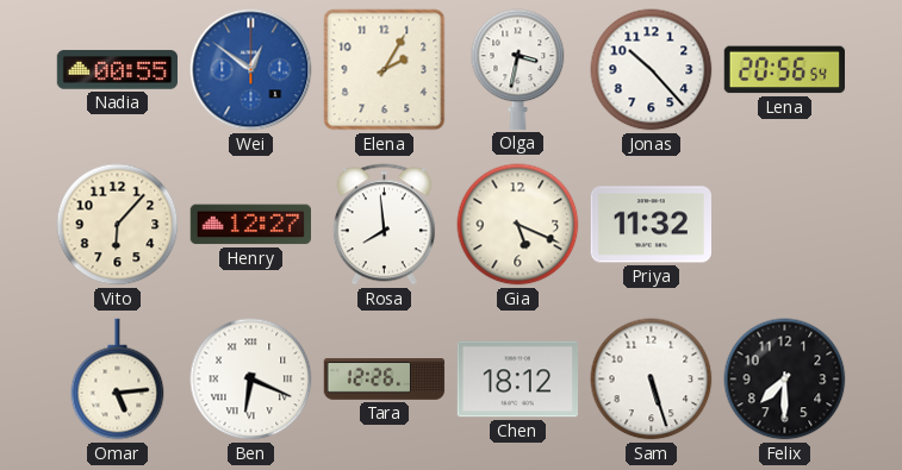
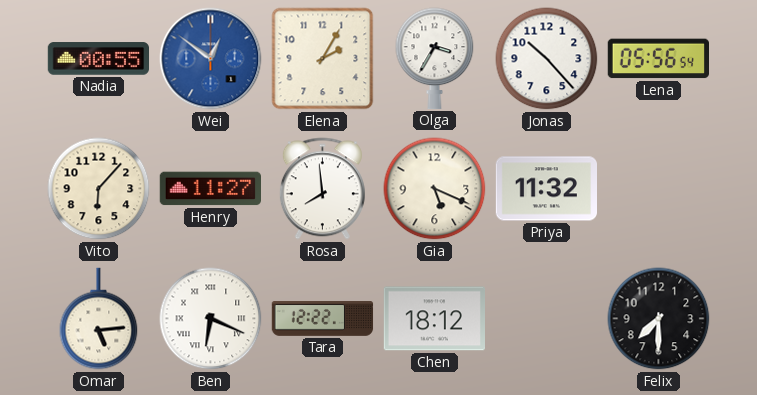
Olga: 3:32 -> 3:35
Lena: 20:56 -> 05:56
Henry: 12:27 -> 11:27
Tara: 12:26 -> 12:22
Sam: 5:27 -> none
